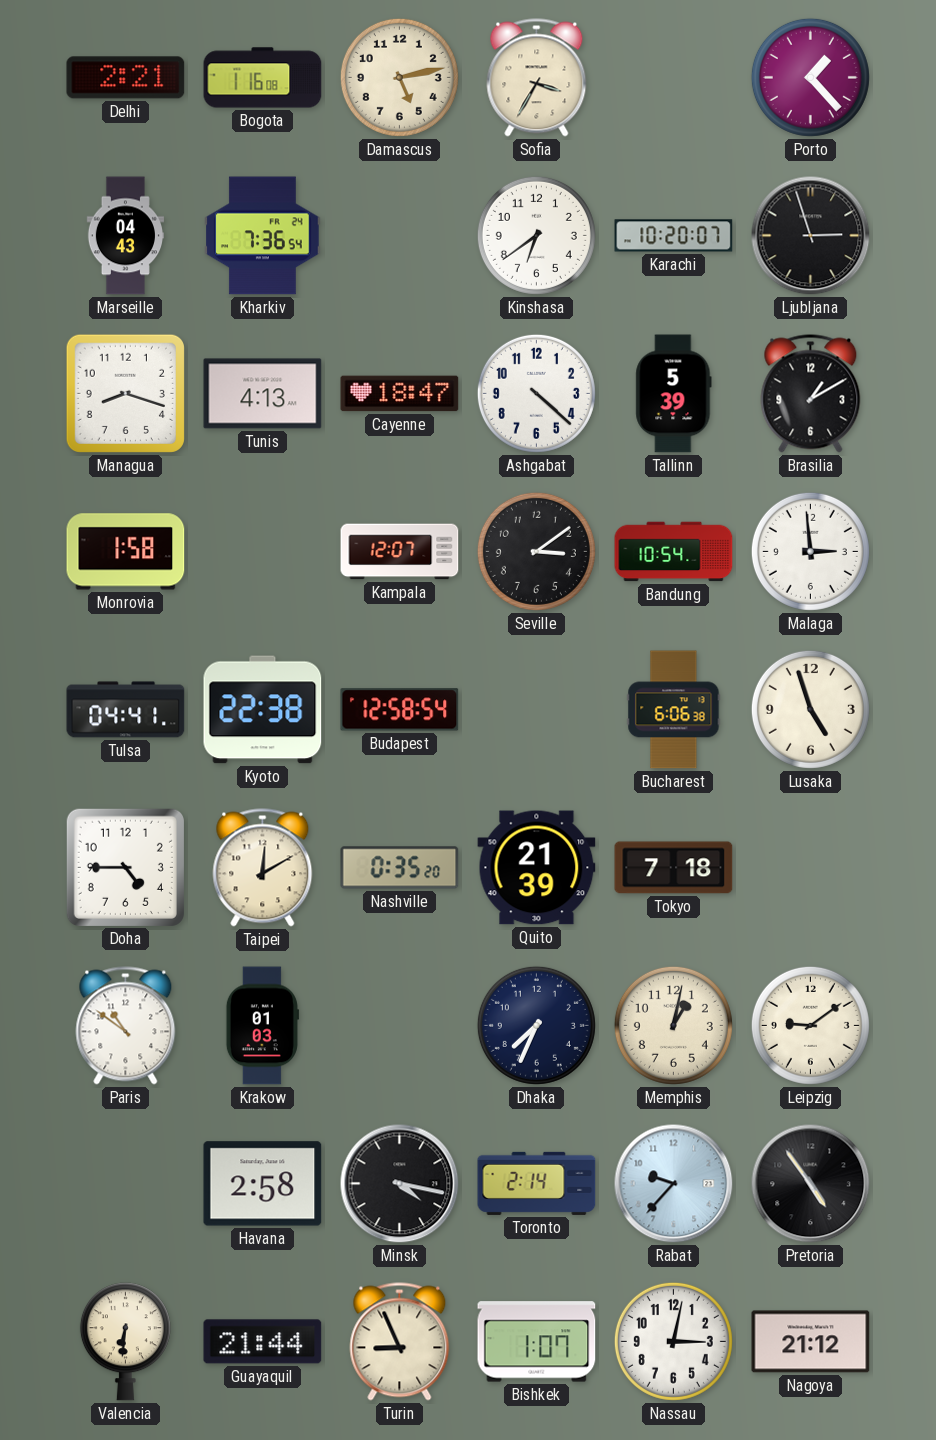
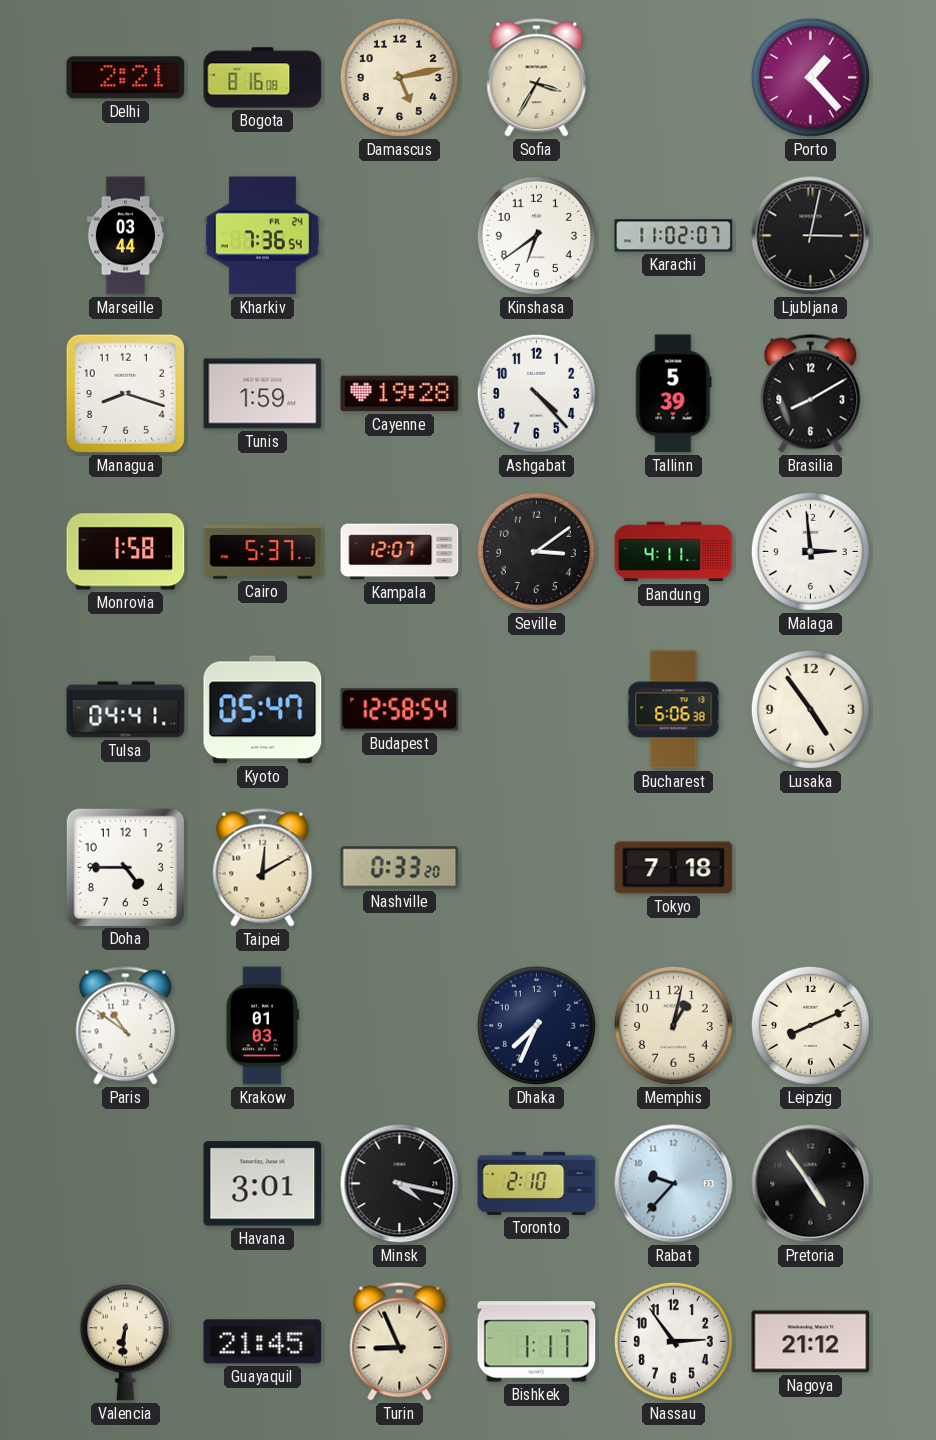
Bogota: 1:16 -> 8:16
Marseille: 04:43 -> 03:44
Karachi: 10:20 -> 11:02
Ljubljana: 2:57 -> 3:02
Tunis: 4:13 -> 1:59
Cayenne: 18:47 -> 19:28
Ashgabat: 4:22 -> 4:23
Brasilia: 1:10 -> 8:10
Cairo: none -> 5:37
Bandung: 10:54 -> 4:11
Kyoto: 22:38 -> 05:47
Lusaka: 4:57 -> 4:54
Nashville: 0:35 -> 0:33
Quito: 21:39 -> none
Leipzig: 9:09 -> 8:11
Havana: 2:58 -> 3:01
Toronto: 2:14 -> 2:10
Guayaquil: 21:44 -> 21:45
Bishkek: 1:07 -> 1:11
Nassau: 3:02 -> 2:54
